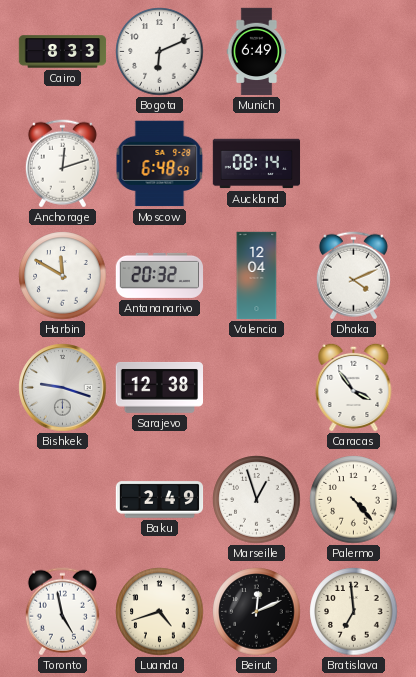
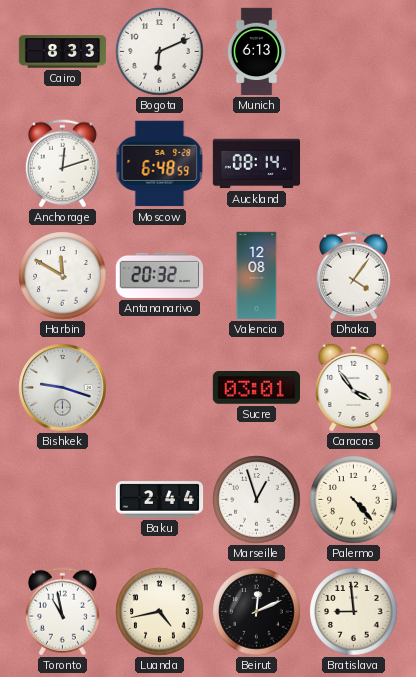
Munich: 6:49 -> 6:13
Valencia: 12:04 -> 12:08
Dhaka: 4:11 -> 4:06
Sarajevo: 12:38 -> none
Sucre: none -> 03:01
Baku: 2:49 -> 2:44
Toronto: 4:58 -> 10:58
Luanda: 4:42 -> 4:43
Bratislava: 6:59 -> 8:59
